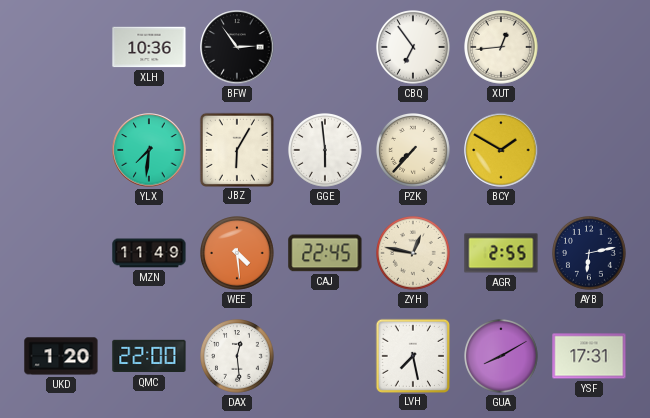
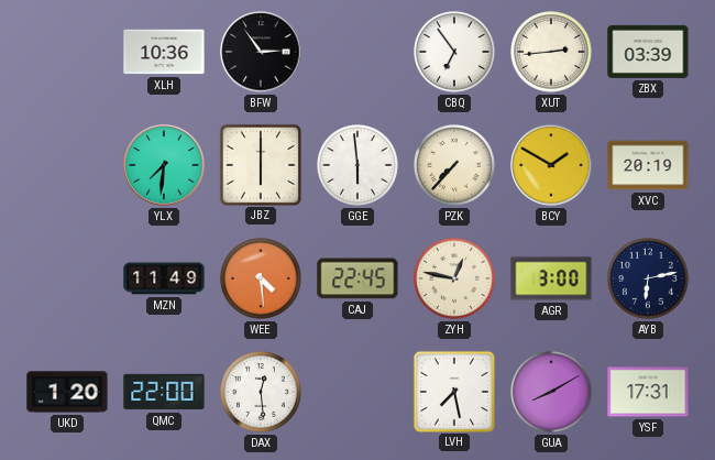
XUT: 12:44 -> 2:44
ZBX: none -> 03:39
JBZ: 6:05 -> 6:00
XVC: none -> 20:19
AGR: 2:55 -> 3:00
